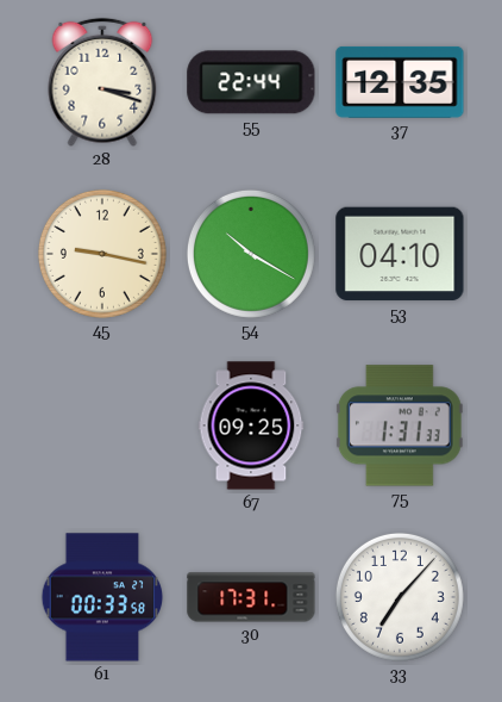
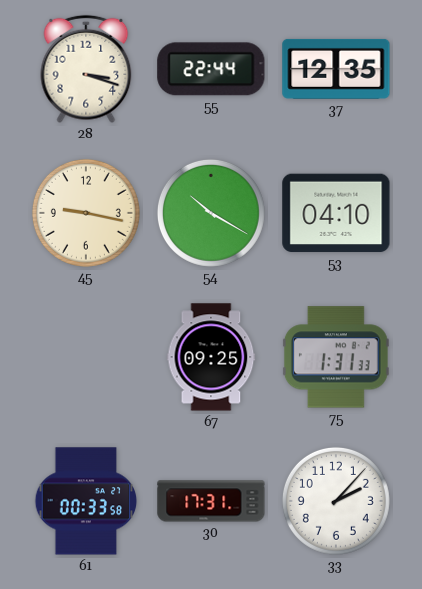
33: 7:07 -> 2:07
